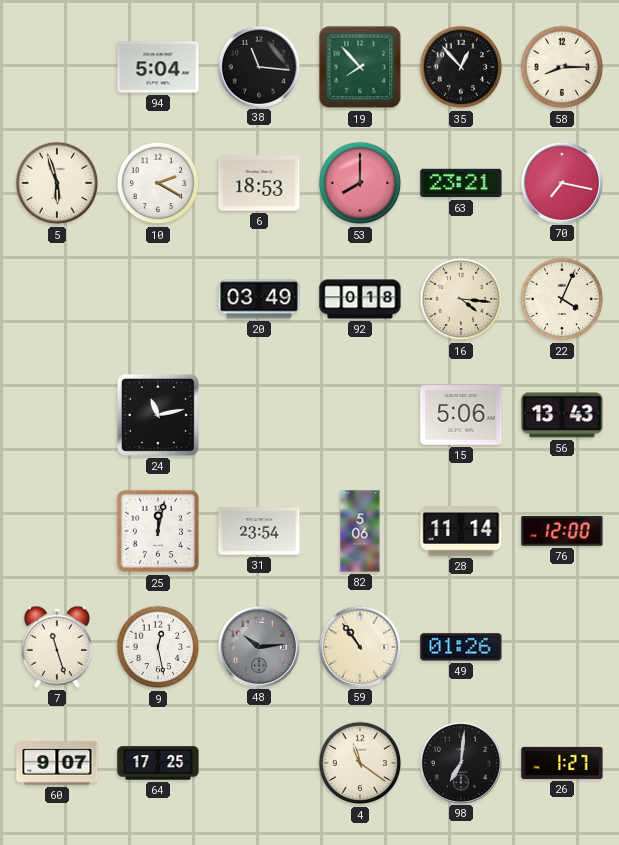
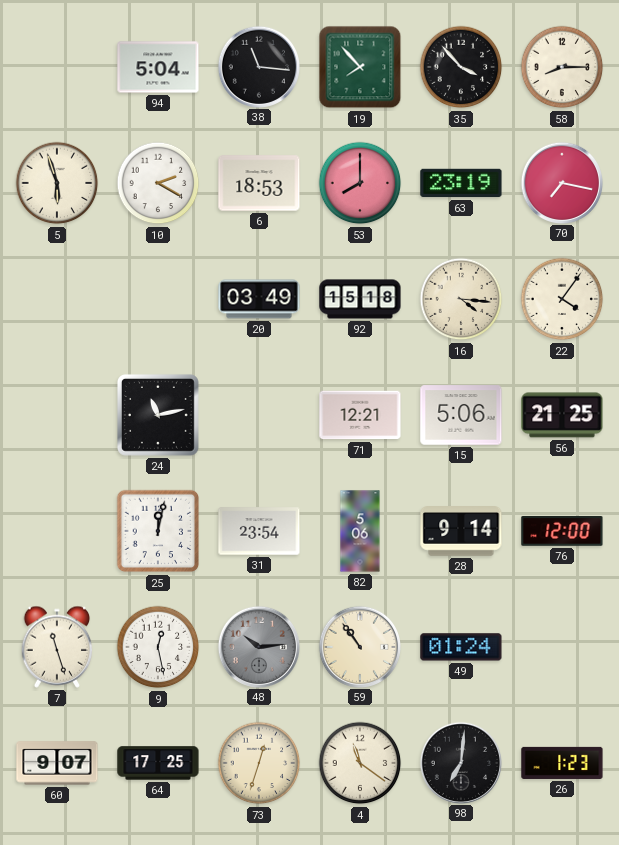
35: 12:53 -> 3:53
63: 23:21 -> 23:19
92: 0:18 -> 15:18
22: 4:04 -> 4:06
71: none -> 12:21
56: 13:43 -> 21:25
28: 11:14 -> 9:14
49: 01:26 -> 01:24
73: none -> 12:33
26: 1:27 -> 1:23
